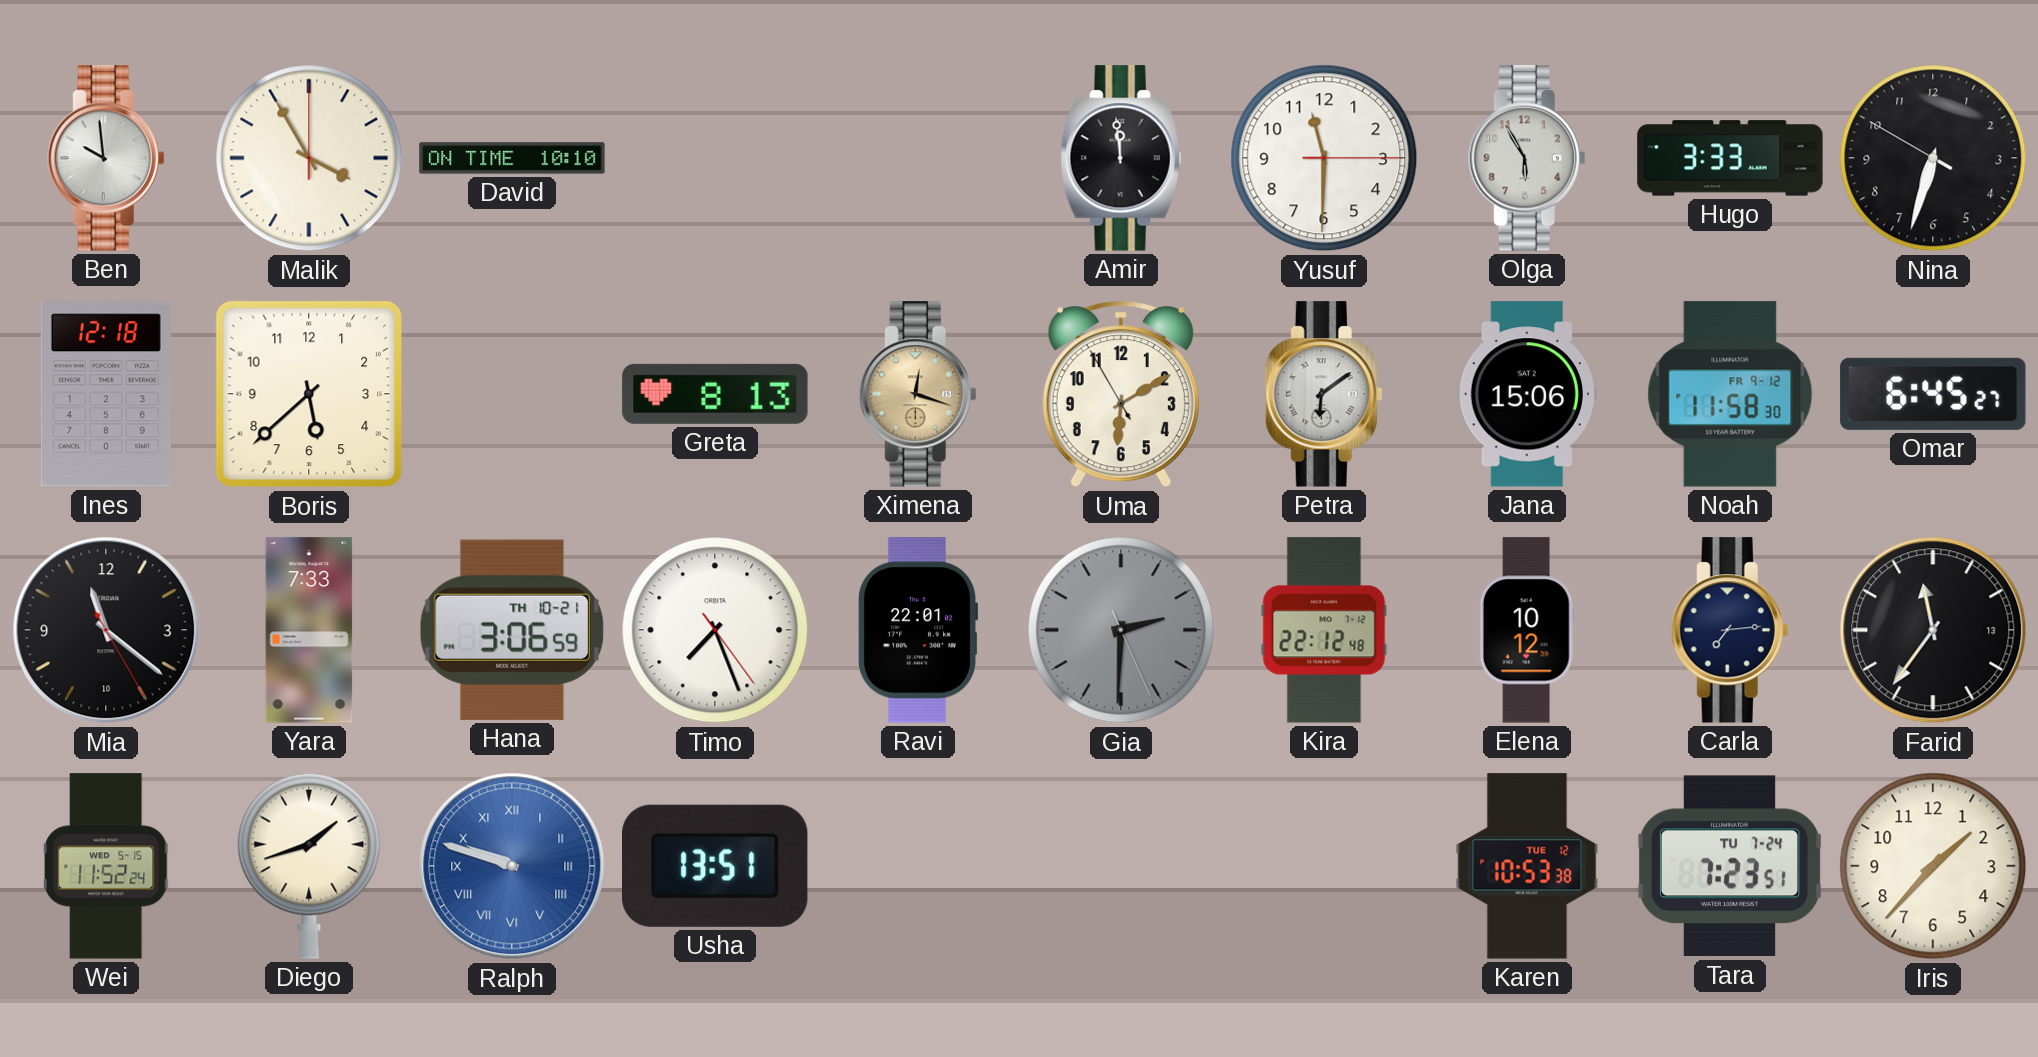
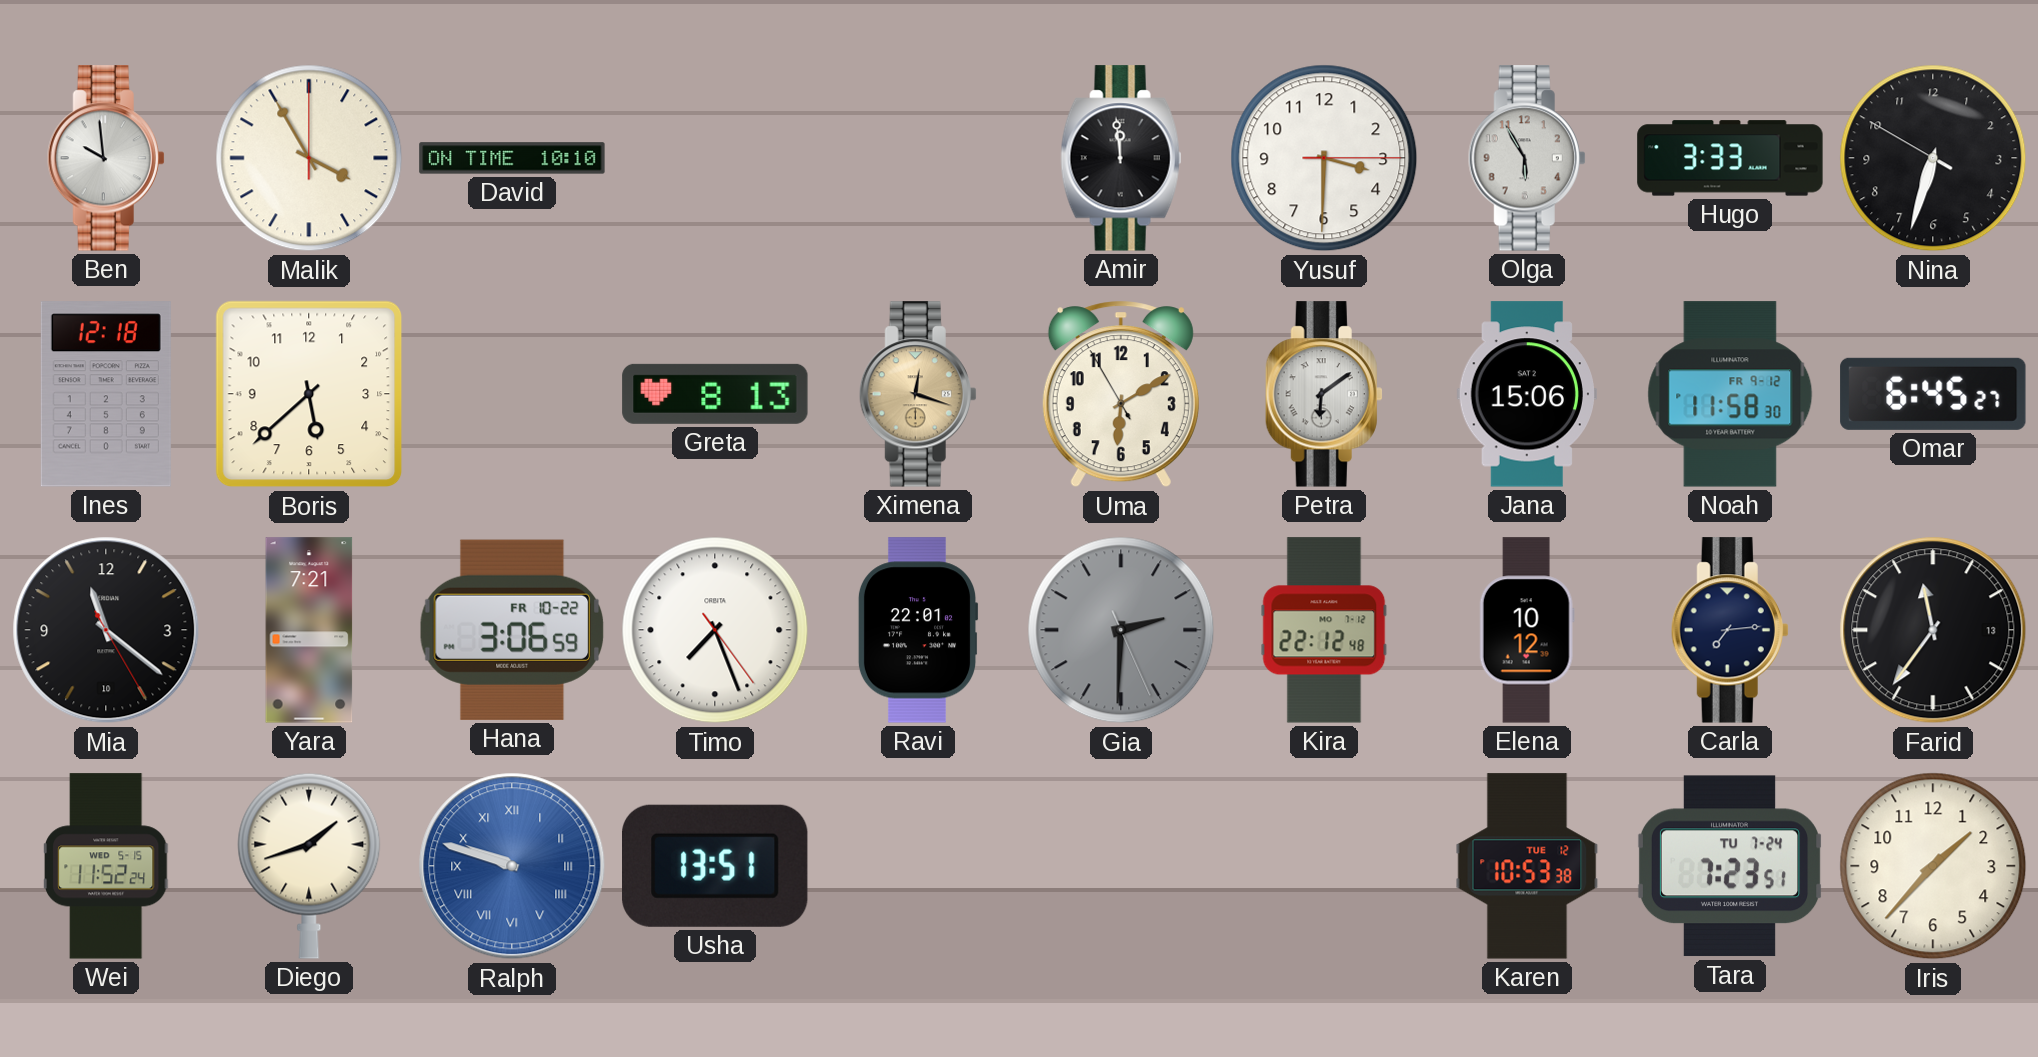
Yusuf: 11:30 -> 3:30
Yara: 7:33 -> 7:21
Hana date: TH 10-21 -> FR 10-22
